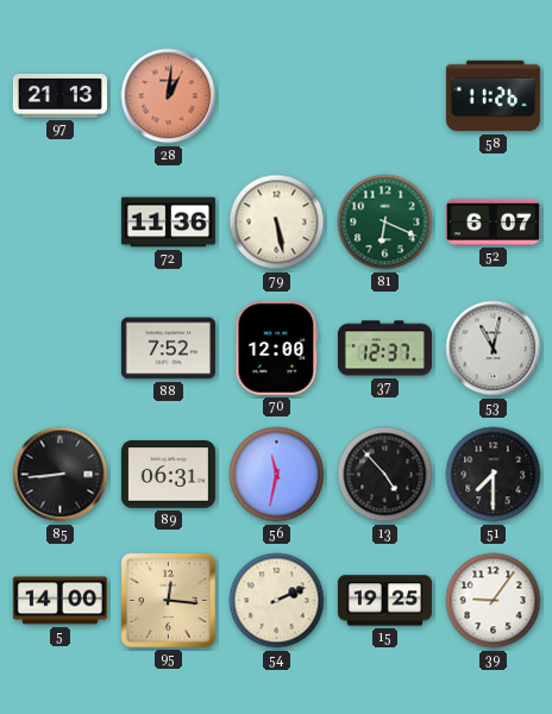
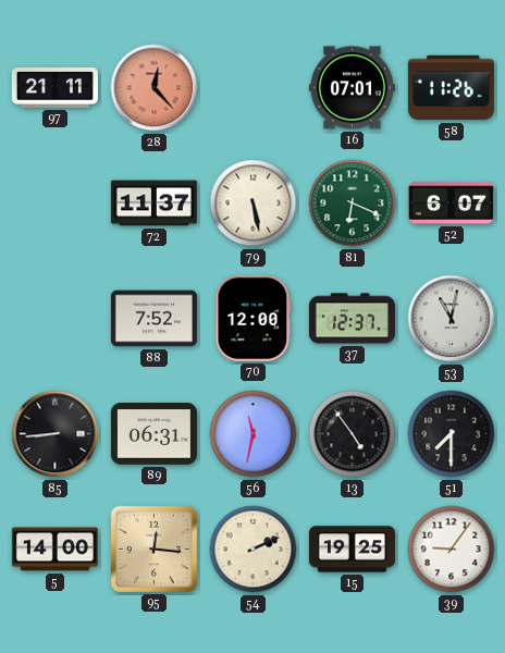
97: 21:13 -> 21:11
28: 1:01 -> 12:23
16: none -> 07:01
72: 11:36 -> 11:37
13: 4:53 -> 4:54
